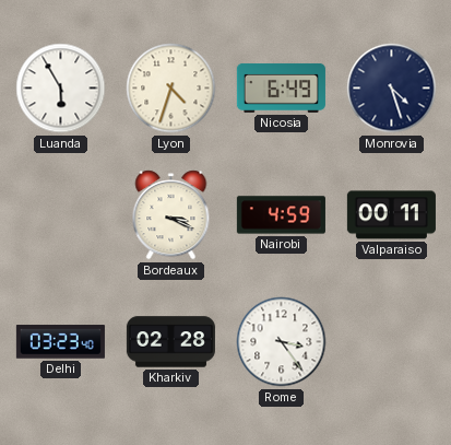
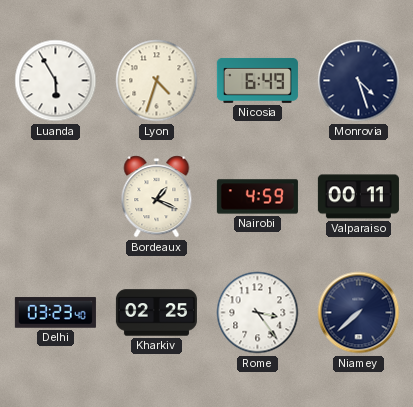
Bordeaux: 3:19 -> 1:19
Kharkiv: 02:28 -> 02:25
Niamey: none -> 7:38
